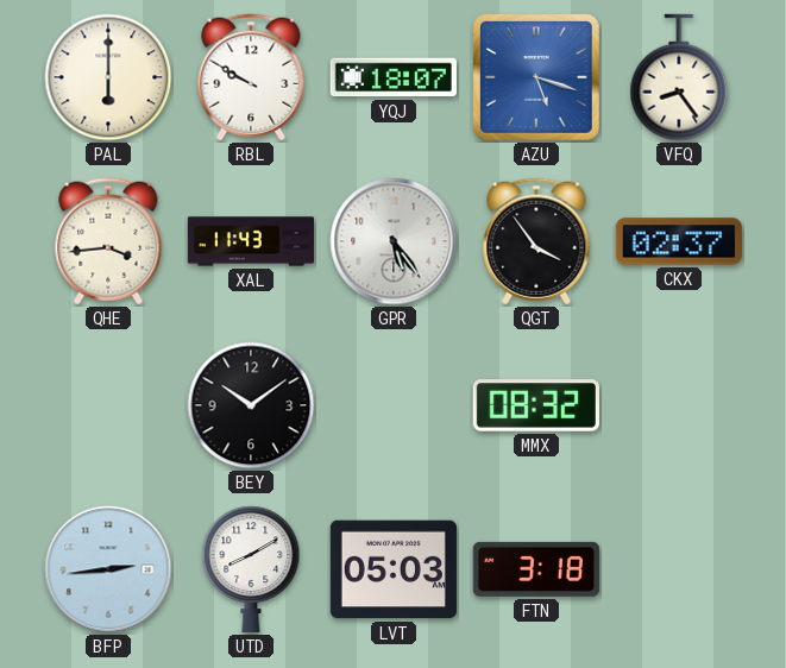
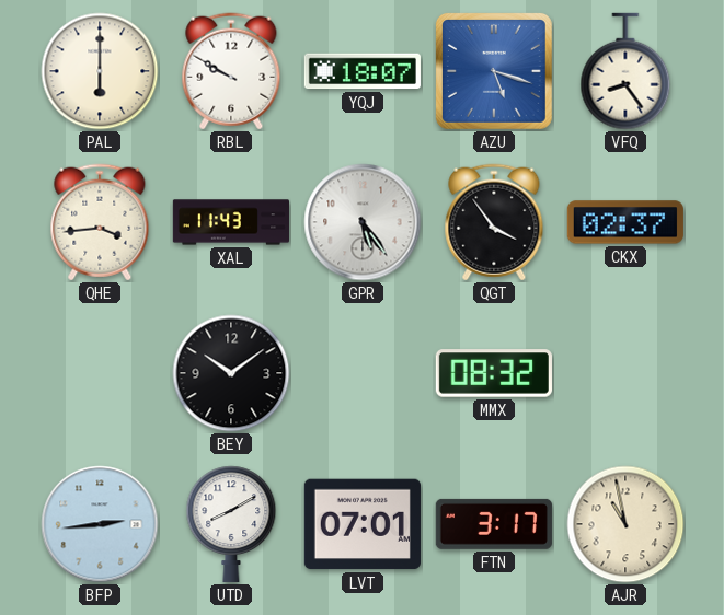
LVT: 05:03 -> 07:01
FTN: 3:18 -> 3:17
AJR: none -> 10:58
